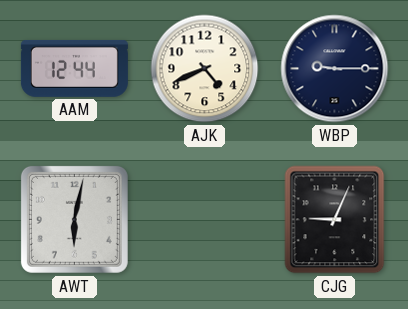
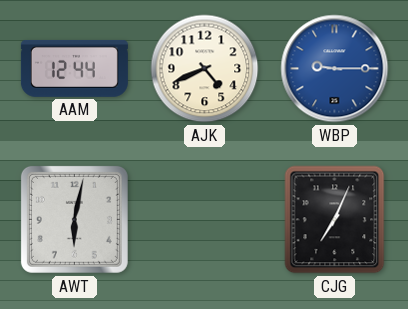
WBP dial: navy -> blue
CJG: 9:04 -> 7:04
